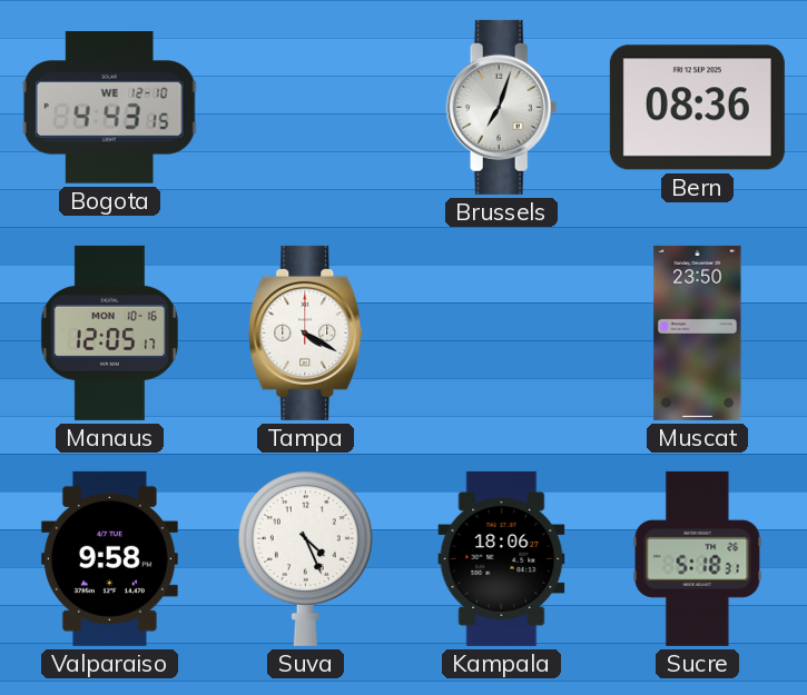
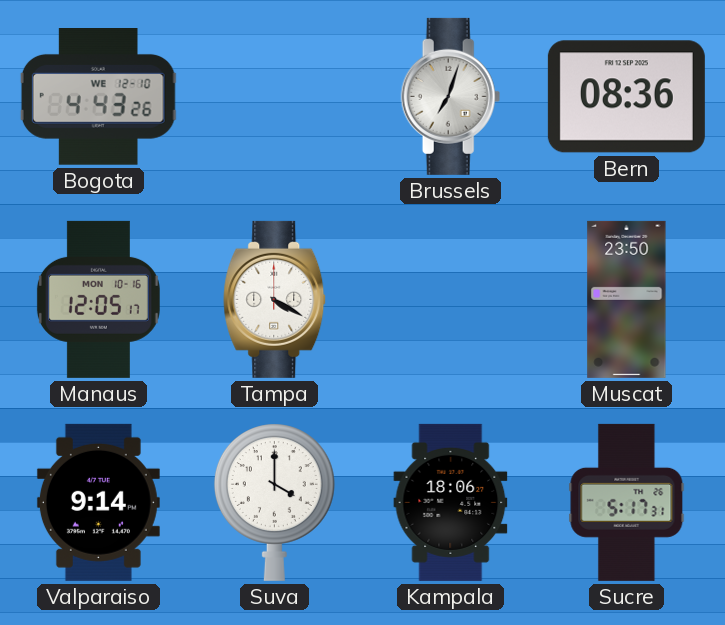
Bogota: 4:43:15 -> 4:43:26
Valparaiso: 9:58 -> 9:14
Suva: 4:26 -> 4:00
Sucre: 5:18 -> 5:17
